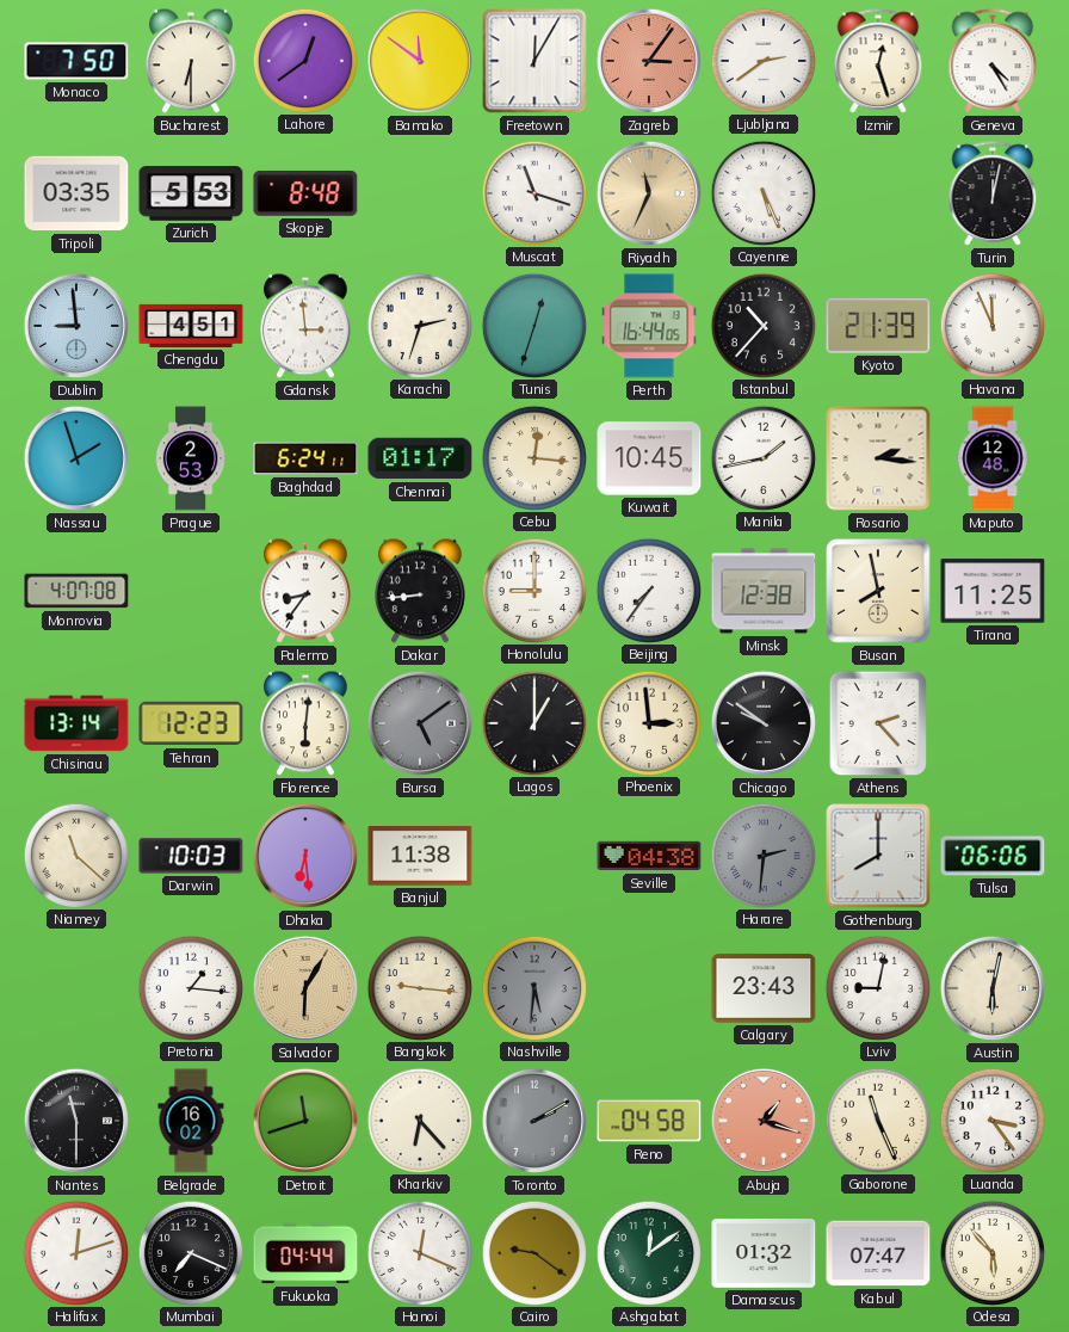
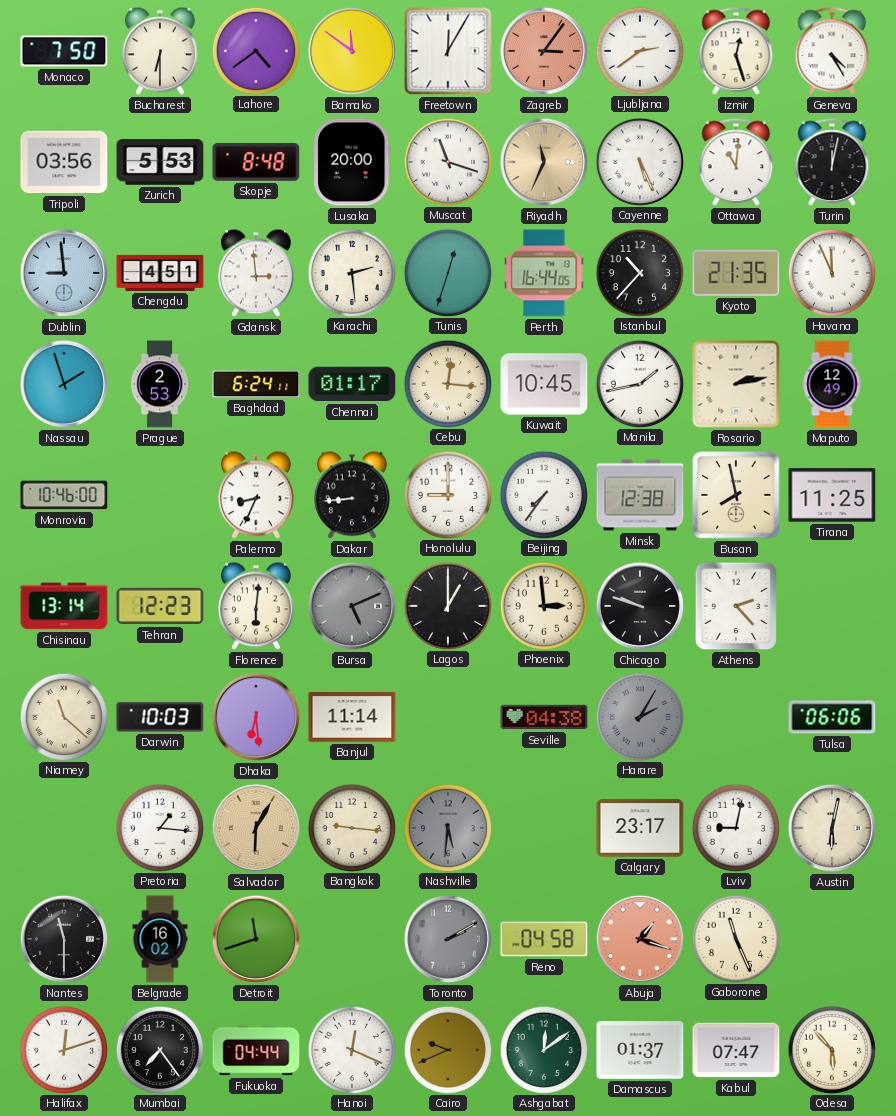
Lahore: 12:39 -> 4:39
Tripoli: 03:35 -> 03:56
Lusaka: none -> 20:00
Ottawa: none -> 11:01
Karachi: 2:33 -> 2:29
Kyoto: 21:39 -> 21:35
Rosario: 2:16 -> 2:13
Maputo: 12:48 -> 12:49
Monrovia: 4:07 -> 10:46
Palermo: 8:36 -> 8:34
Bursa: 5:09 -> 5:11
Chicago: 9:51 -> 9:48
Banjul: 11:38 -> 11:14
Harare: 2:31 -> 2:05
Gothenburg: 8:00 -> none
Calgary: 23:43 -> 23:17
Kharkiv: 6:23 -> none
Luanda: 3:24 -> none
Mumbai: 7:19 -> 7:24
Cairo: 9:21 -> 9:41
Damascus: 01:32 -> 01:37
